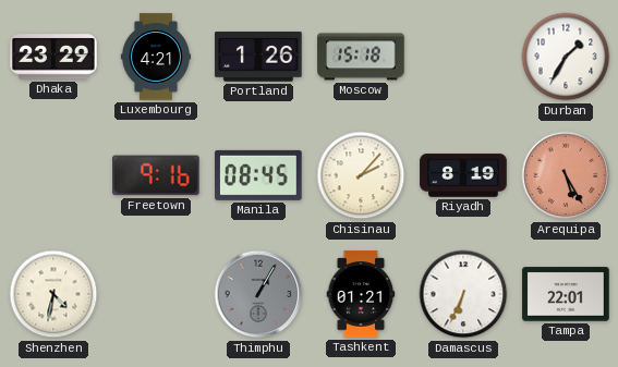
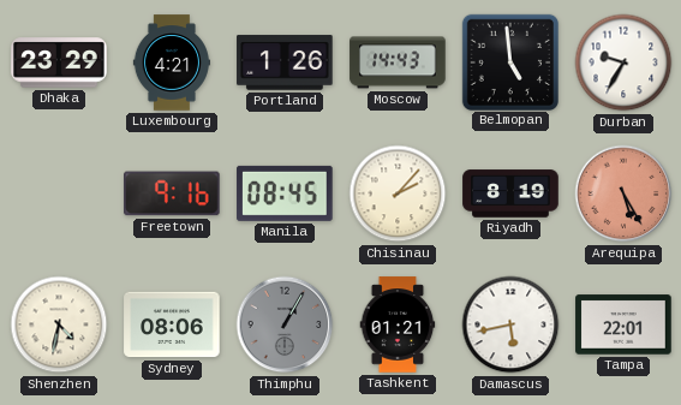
Moscow: 15:18 -> 14:43
Belmopan: none -> 4:59
Durban: 1:35 -> 9:35
Sydney: none -> 08:06
Damascus: 6:34 -> 5:43
